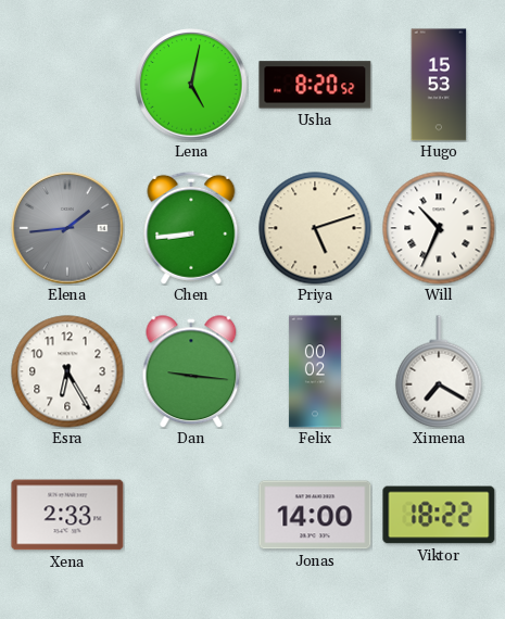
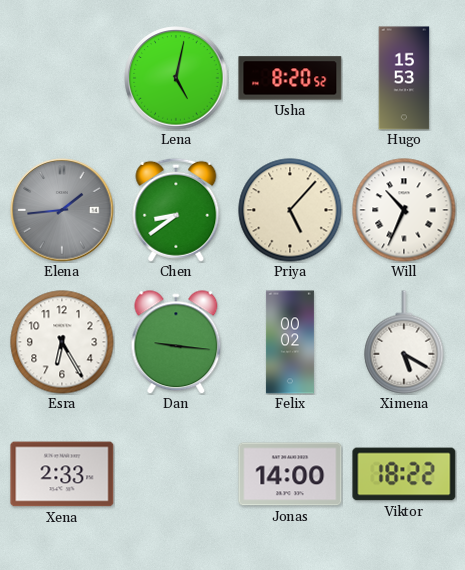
Chen: 8:44 -> 8:39
Priya: 5:12 -> 5:07
Ximena: 7:20 -> 5:20
